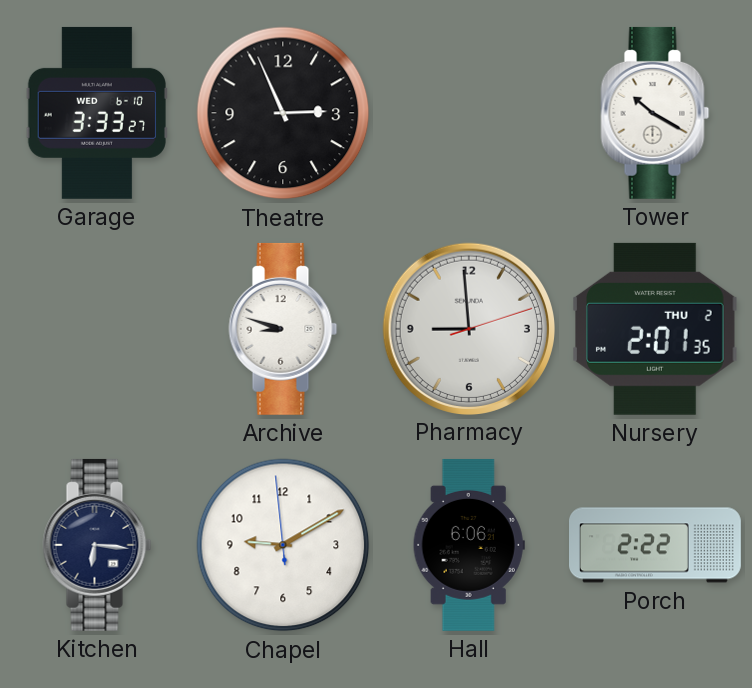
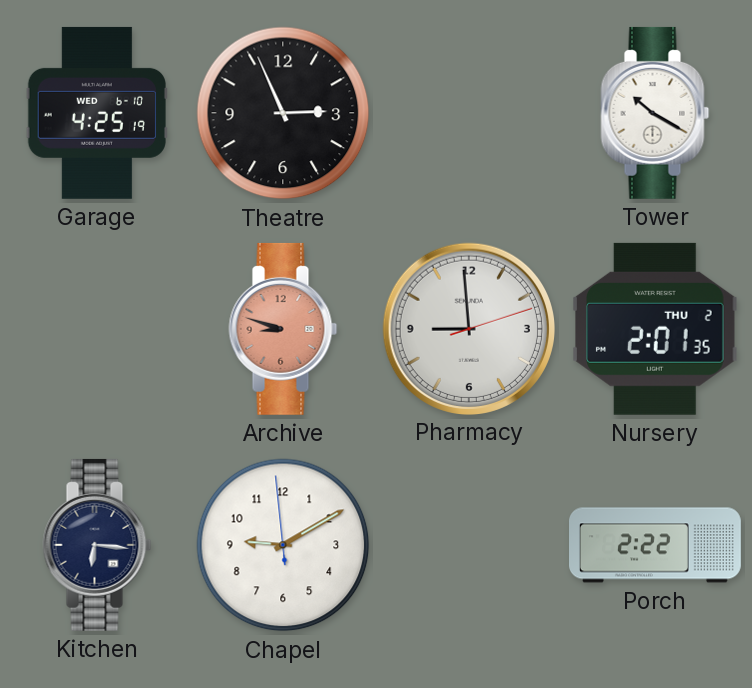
Garage: 3:33 -> 4:25
Archive dial: white -> salmon
Hall: 6:06 -> none
